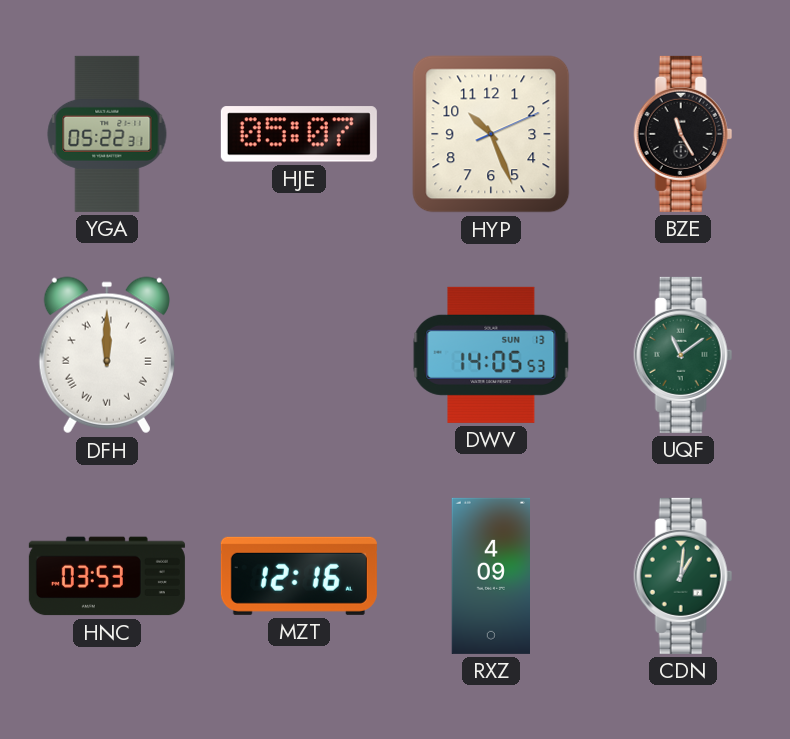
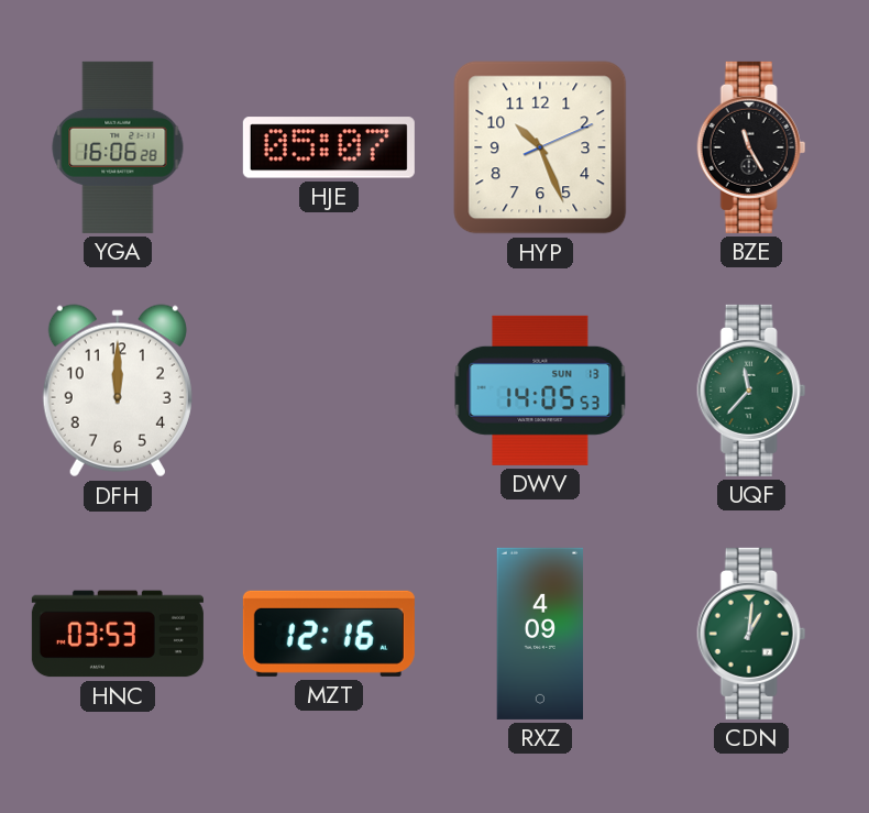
YGA: 05:22 -> 16:06
DFH numerals: Roman -> Arabic
UQF: 11:09 -> 11:37
